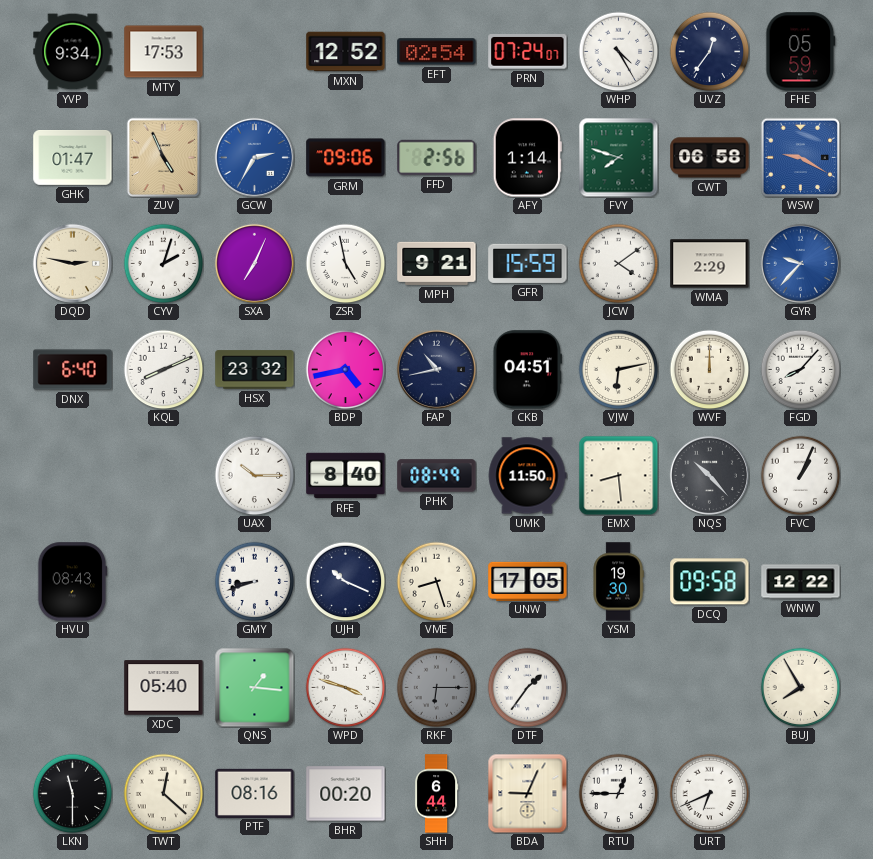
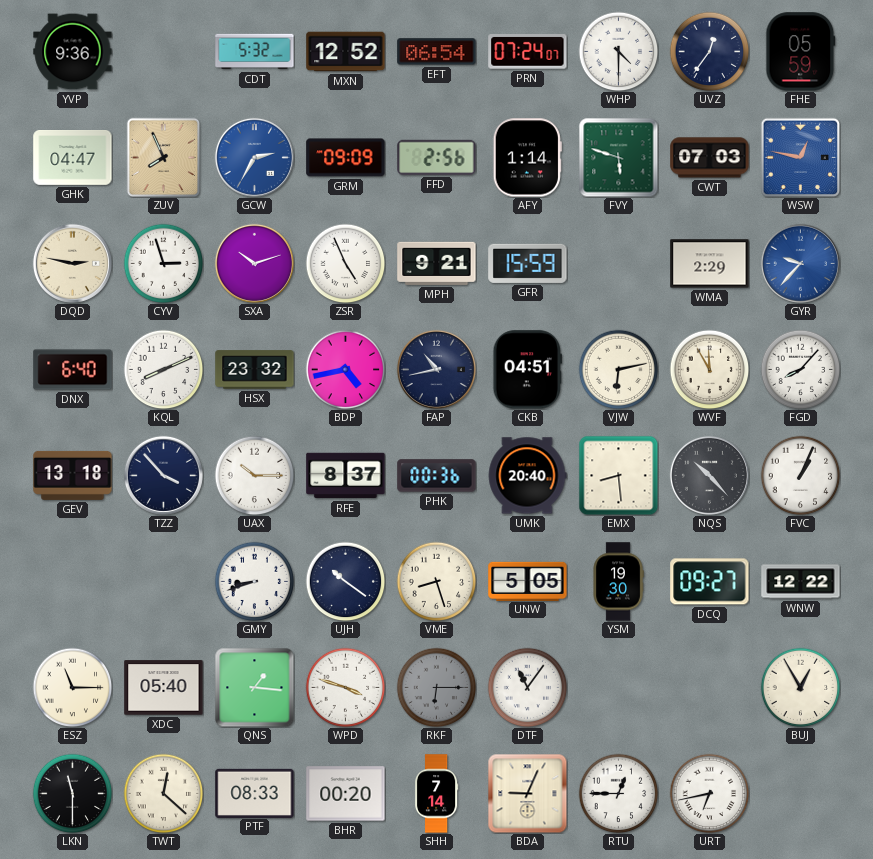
YVP: 9:34 -> 9:36
MTY: 17:53 -> none
CDT: none -> 5:32
EFT: 02:54 -> 06:54
WHP: 4:25 -> 4:30
GHK: 01:47 -> 04:47
ZUV: 4:56 -> 7:56
GRM: 09:06 -> 09:09
FVY: 7:48 -> 5:48
CWT: 06:58 -> 07:03
WSW: 9:20 -> 12:47
CYV: 2:03 -> 2:57
SXA: 7:04 -> 10:12
ZSR: 4:58 -> 4:56
JCW: 4:09 -> none
WVF: 12:00 -> 11:55
GEV: none -> 13:18
TZZ: none -> 3:53
RFE: 8:40 -> 8:37
PHK: 08:49 -> 00:36
UMK: 11:50 -> 20:40
HVU: 08:43 -> none
UJH: 10:19 -> 10:21
UNW: 17:05 -> 5:05
DCQ: 09:58 -> 09:27
ESZ: none -> 11:15
DTF: 1:36 -> 11:06
BUJ: 7:55 -> 12:55
PTF: 08:16 -> 08:33
SHH: 6:44 -> 7:14
URT: 6:41 -> 6:43
